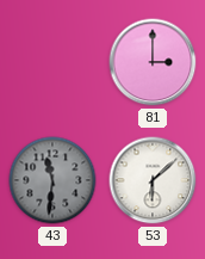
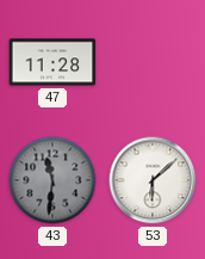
47: none -> 11:28
81: 3:00 -> none
